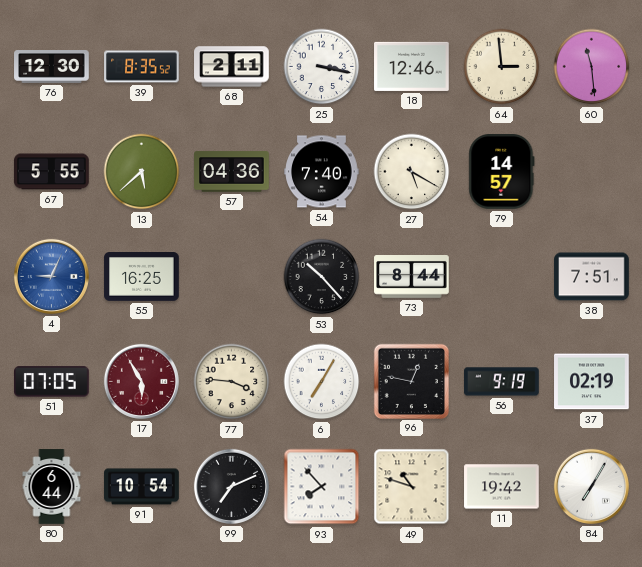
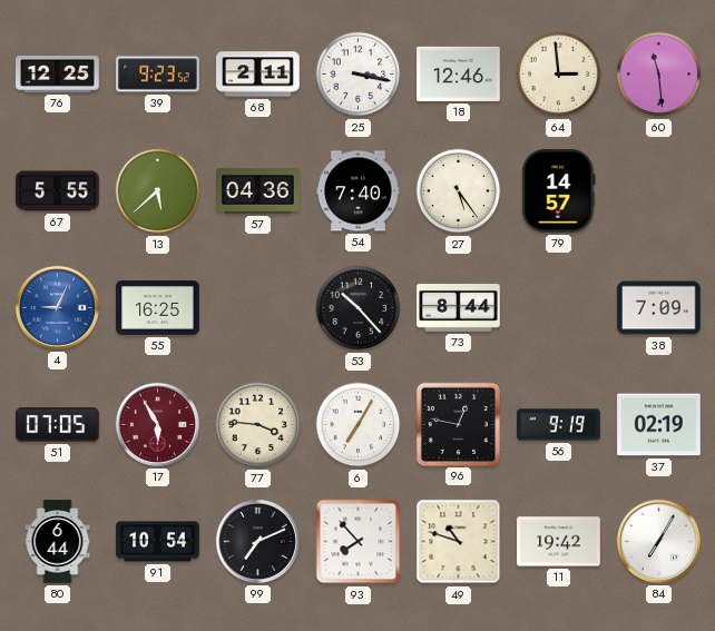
76: 12:30 -> 12:25
39: 8:35 -> 9:23
27: 5:20 -> 5:24
38: 7:51 -> 7:09
